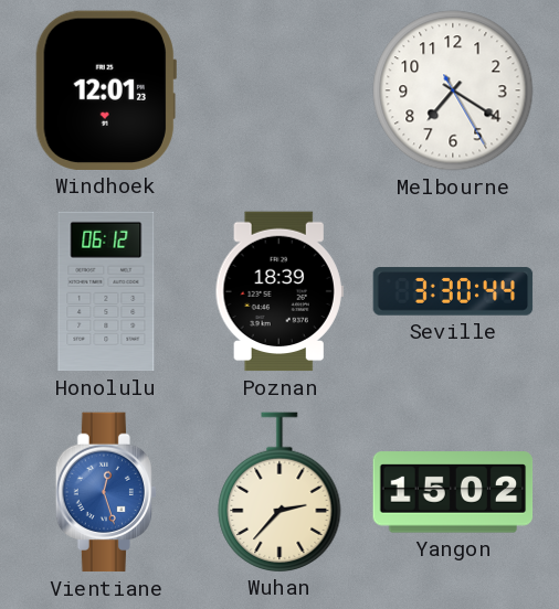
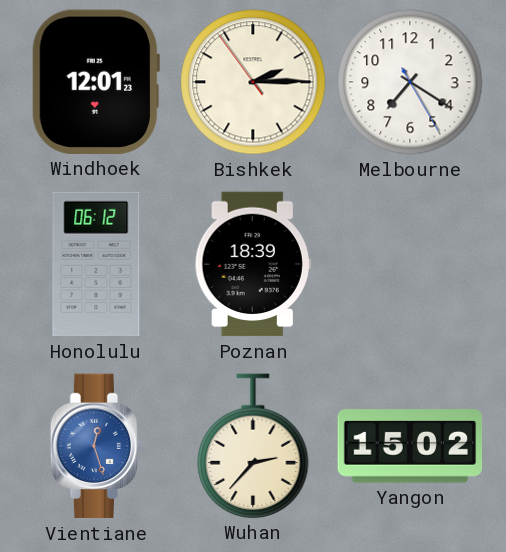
Bishkek: none -> 2:14
Seville: 3:30 -> none
